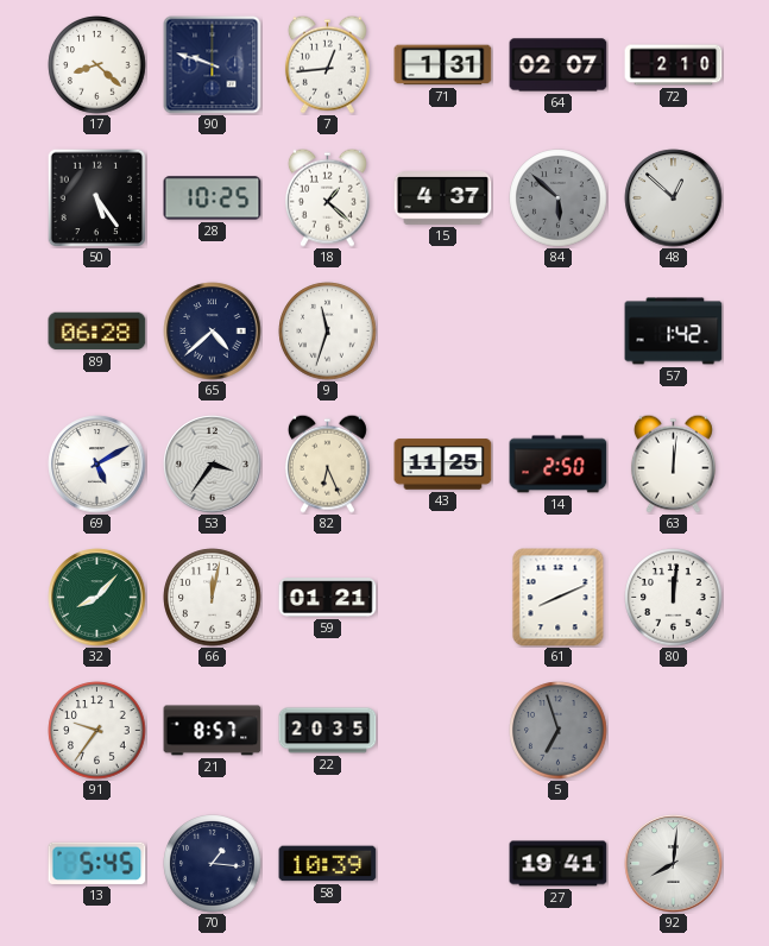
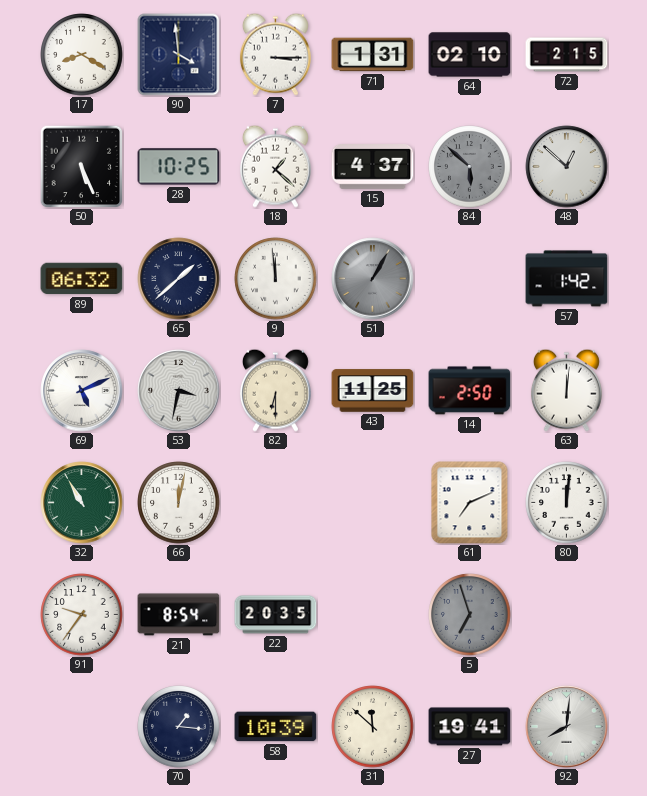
17: 8:22 -> 8:20
90: 9:48 -> 3:59
7: 12:44 -> 3:15
64: 02:07 -> 02:10
72: 2:10 -> 2:15
50: 5:24 -> 5:26
89: 06:28 -> 06:32
65: 4:38 -> 1:38
9: 11:33 -> 11:59
51: none -> 1:05
69: 5:10 -> 5:11
53: 3:36 -> 3:32
82: 6:26 -> 6:30
32: 8:07 -> 10:55
59: 01:21 -> none
61: 8:11 -> 7:11
21: 8:57 -> 8:54
13: 5:45 -> none
31: none -> 11:52
